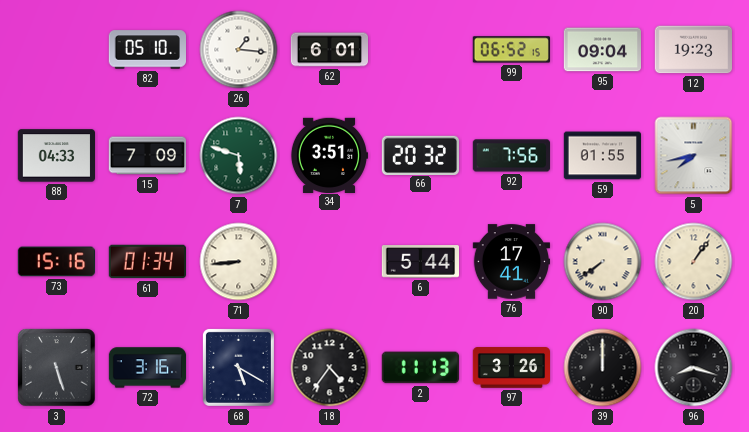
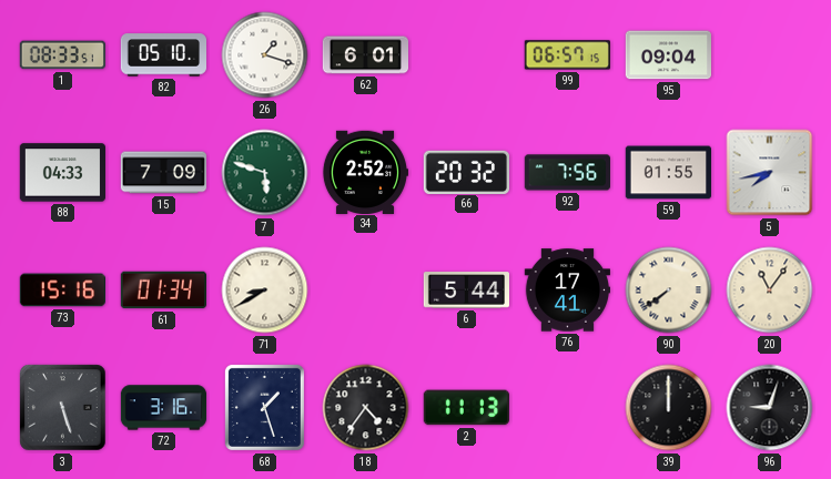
1: none -> 08:33
26: 1:16 -> 1:18
99: 06:52 -> 06:57
12: 19:23 -> none
34: 3:51 -> 2:52
71: 8:44 -> 8:40
20: 1:06 -> 11:06
68: 5:20 -> 1:27
97: 3:26 -> none
96: 8:18 -> 9:03
